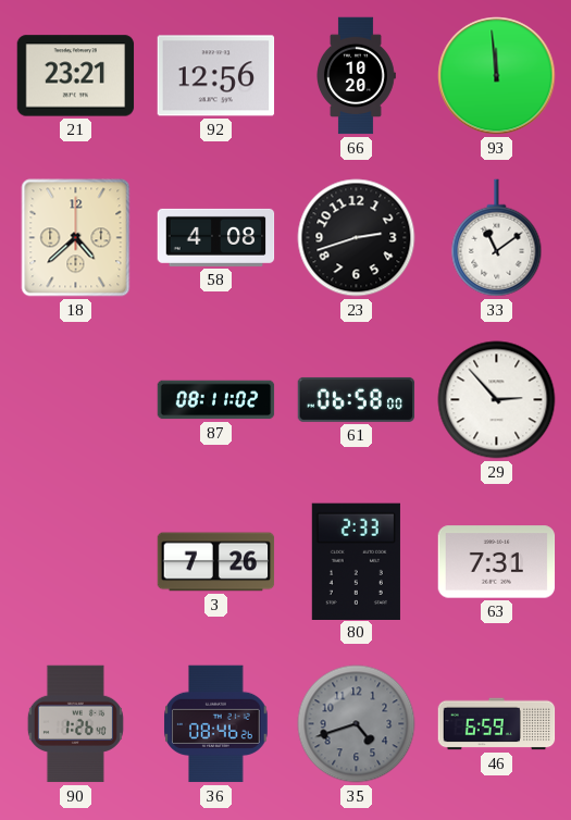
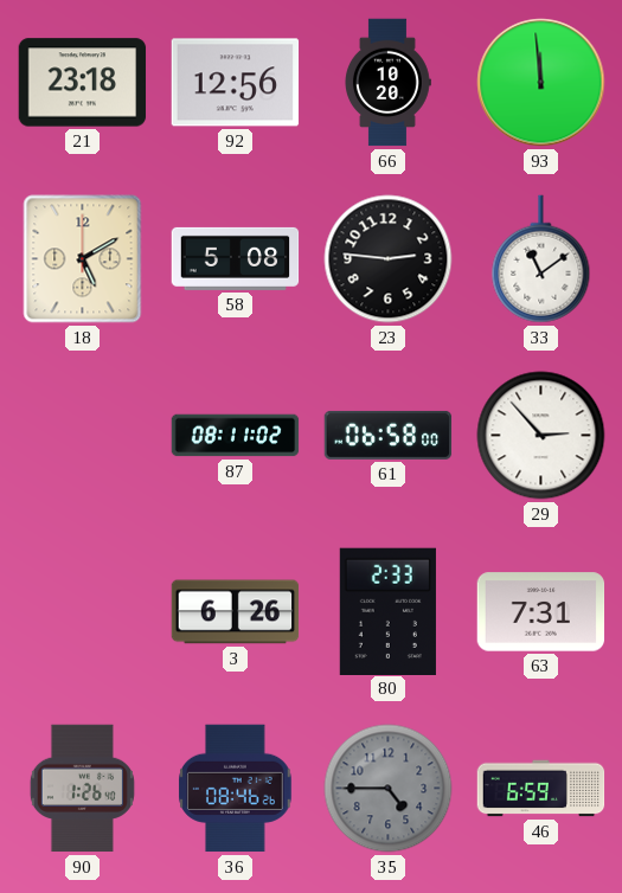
21: 23:21 -> 23:18
18: 4:38 -> 5:10
58: 4:08 -> 5:08
23: 2:42 -> 2:46
3: 7:26 -> 6:26
35: 4:42 -> 4:45
